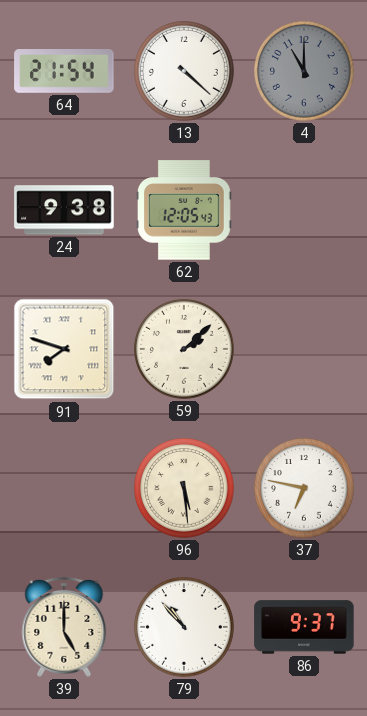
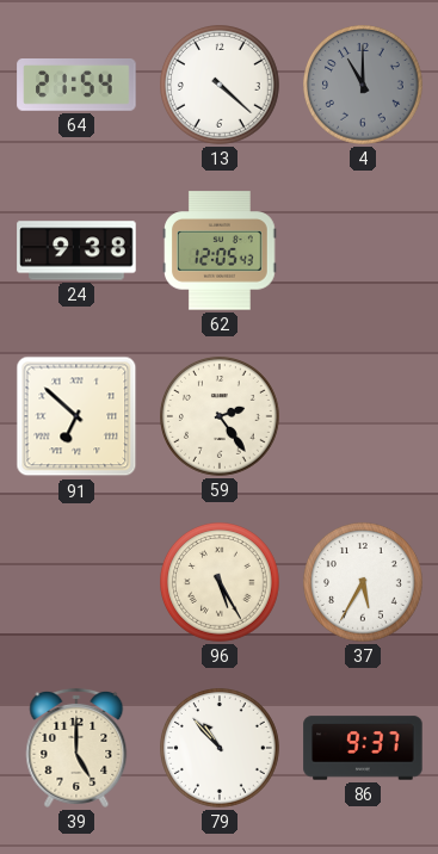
91: 7:48 -> 6:52
59: 2:08 -> 2:24
96: 5:29 -> 5:25
37: 6:47 -> 5:35
